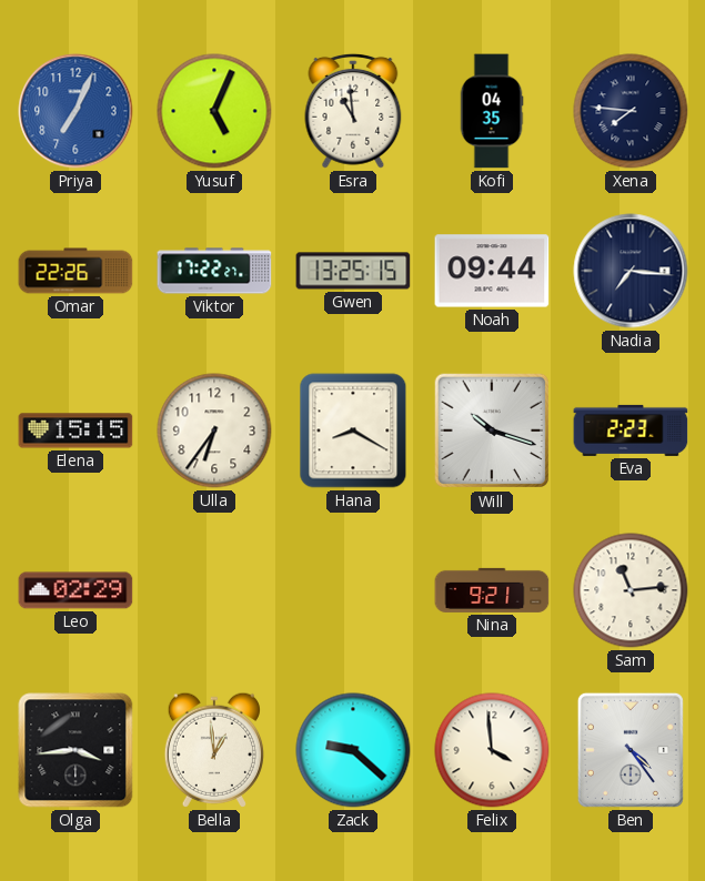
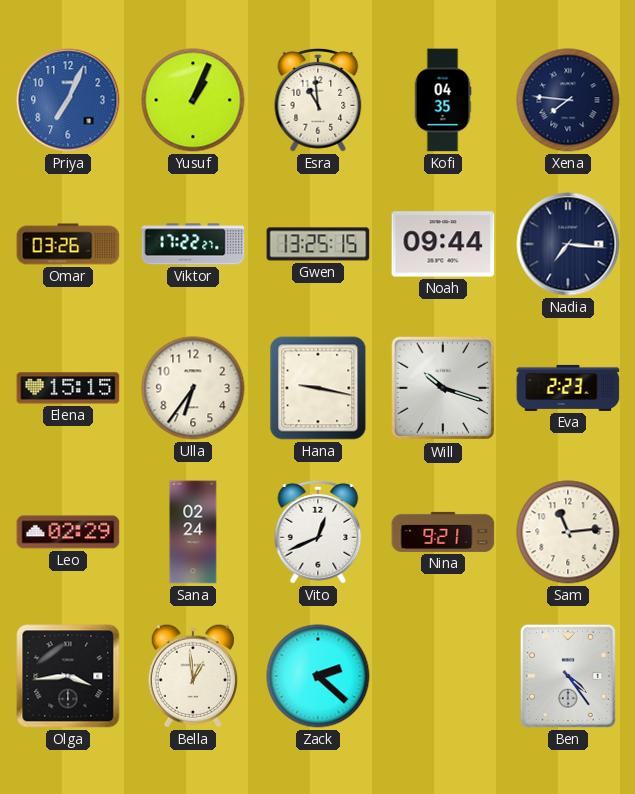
Yusuf: 5:04 -> 1:04
Omar: 22:26 -> 03:26
Hana: 8:20 -> 9:17
Sana: none -> 02:24
Vito: none -> 12:41
Zack: 9:22 -> 2:22
Felix: 3:59 -> none
